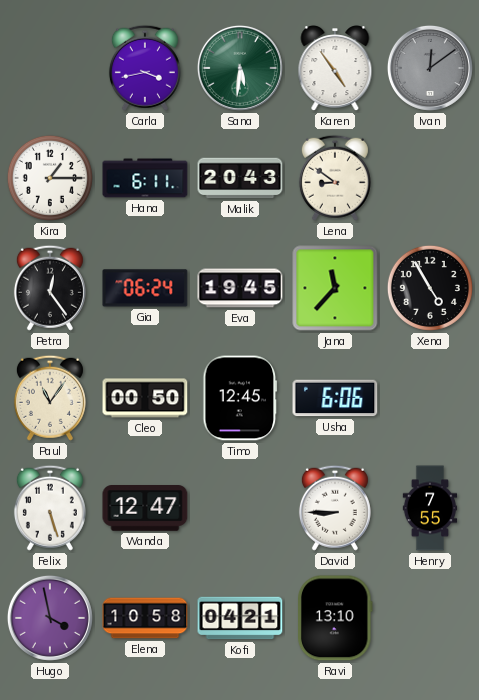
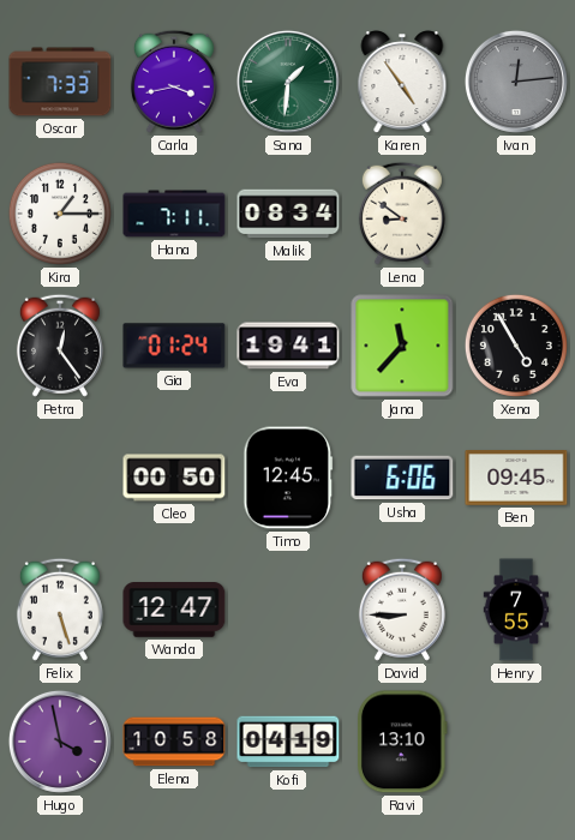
Oscar: none -> 7:33
Sana: 5:31 -> 1:31
Ivan: 12:09 -> 12:14
Hana: 6:11 -> 7:11
Malik: 20:43 -> 08:34
Gia: 06:24 -> 01:24
Eva: 19:45 -> 19:41
Paul: 11:06 -> none
Ben: none -> 09:45
Kofi: 04:21 -> 04:19
